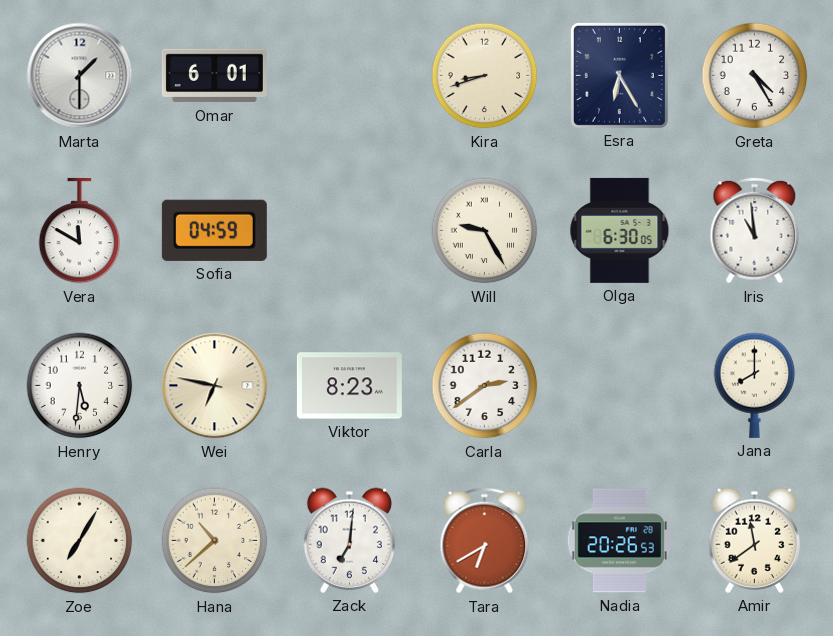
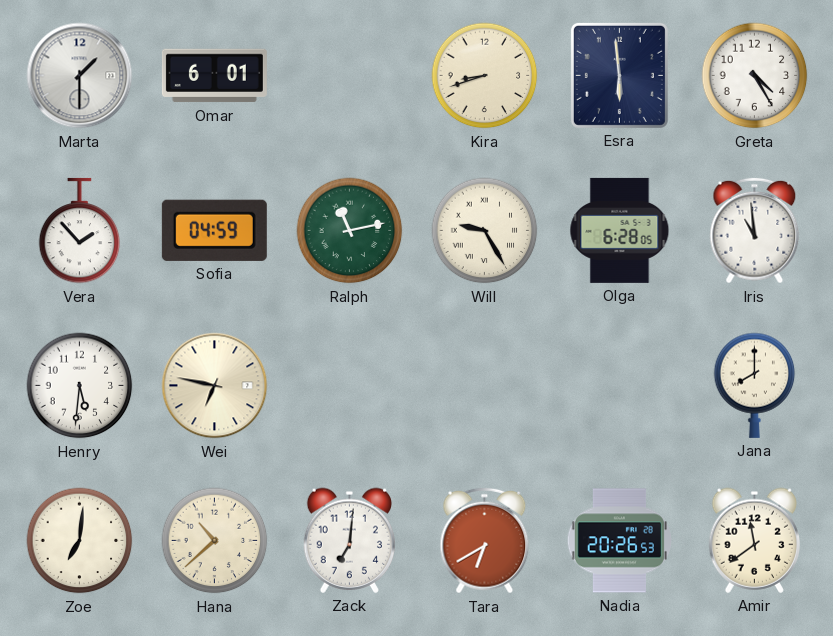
Esra: 6:25 -> 5:59
Vera: 11:50 -> 1:53
Ralph: none -> 11:13
Olga: 6:30 -> 6:28
Viktor: 8:23 -> none
Carla: 2:39 -> none
Zoe: 7:05 -> 7:01
